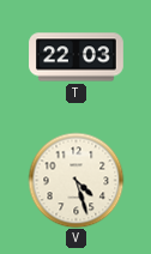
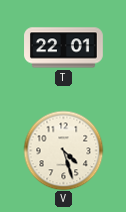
T: 22:03 -> 22:01
